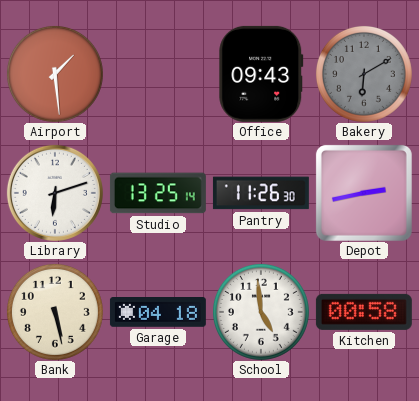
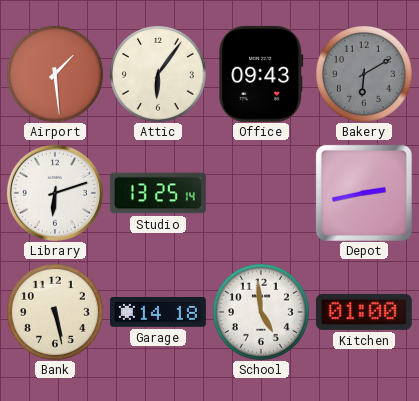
Attic: none -> 6:06
Pantry: 11:26 -> none
Garage: 04:18 -> 14:18
Kitchen: 00:58 -> 01:00
